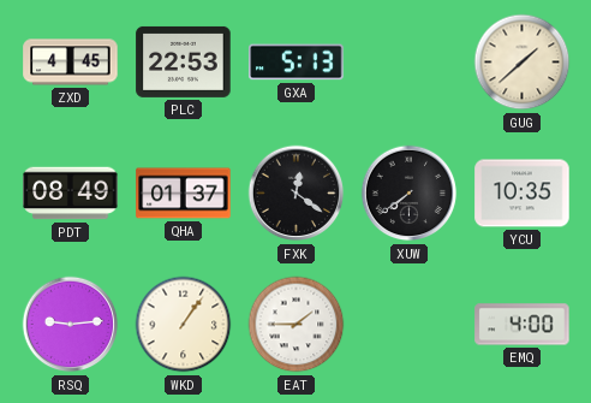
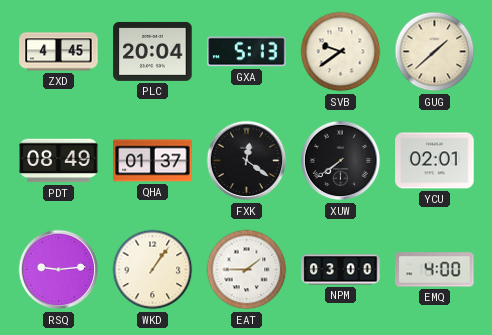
PLC: 22:53 -> 20:04
SVB: none -> 9:39
YCU: 10:35 -> 02:01
NPM: none -> 03:00
